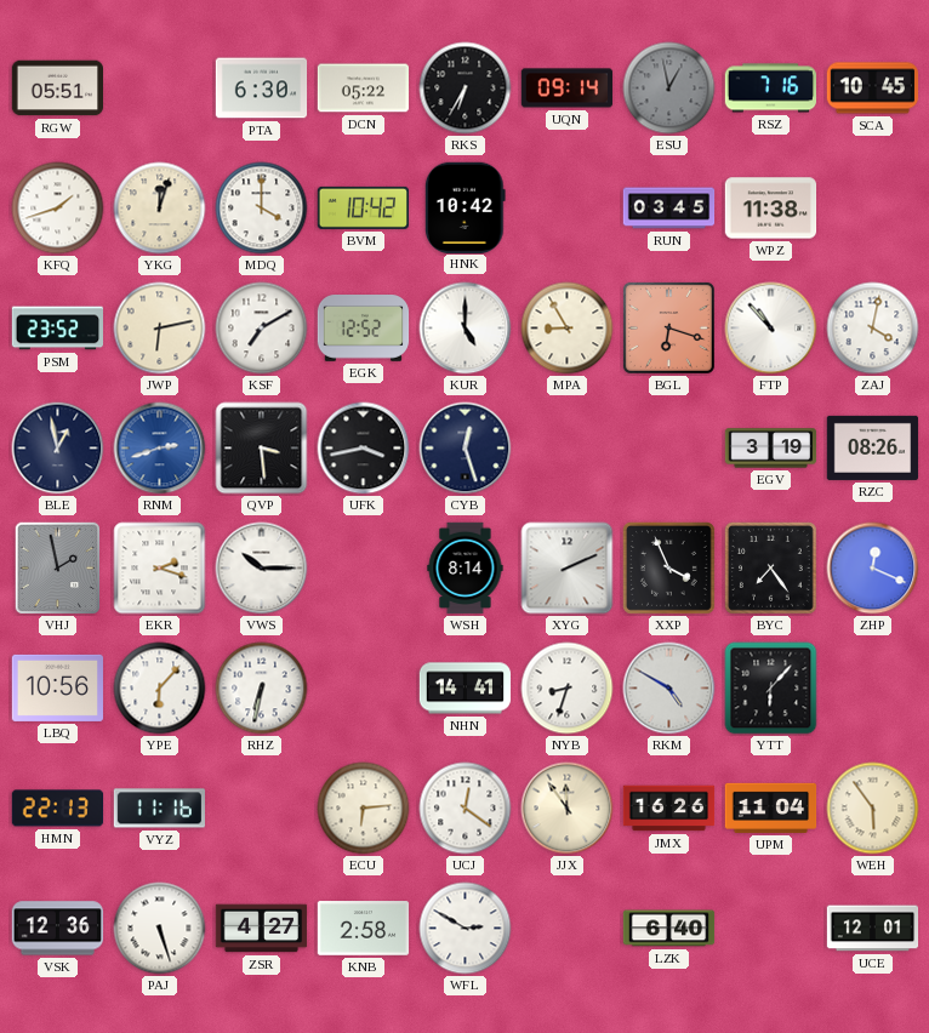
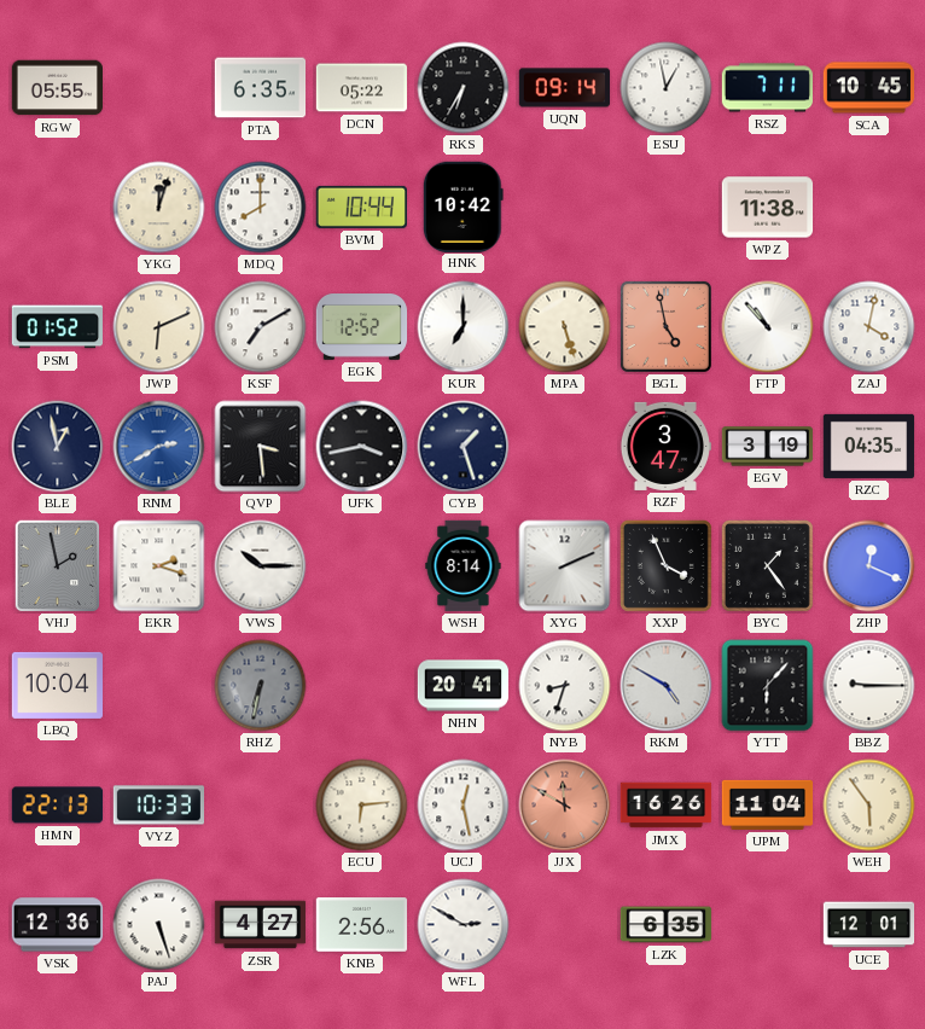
RGW: 05:51 -> 05:55
PTA: 6:30 -> 6:35
ESU dial: grey -> white
RSZ: 7:16 -> 7:11
KFQ: 1:42 -> none
MDQ: 4:00 -> 8:00
BVM: 10:42 -> 10:44
RUN: 03:45 -> none
PSM: 23:52 -> 01:52
JWP: 6:13 -> 6:11
KUR: 5:00 -> 7:00
MPA: 8:55 -> 5:27
BGL: 6:18 -> 4:58
RNM: 2:42 -> 2:40
CYB: 12:27 -> 1:27
RZF: none -> 3:47
RZC: 08:26 -> 04:35
BYC: 7:24 -> 1:24
LBQ: 10:56 -> 10:04
YPE: 6:07 -> none
RHZ dial: white -> grey
NHN: 14:41 -> 20:41
BBZ: none -> 9:15
VYZ: 11:16 -> 10:33
UCJ: 12:21 -> 12:28
JJX: 11:54 -> 11:50
JJX dial: cream -> salmon
KNB: 2:58 -> 2:56
LZK: 6:40 -> 6:35
